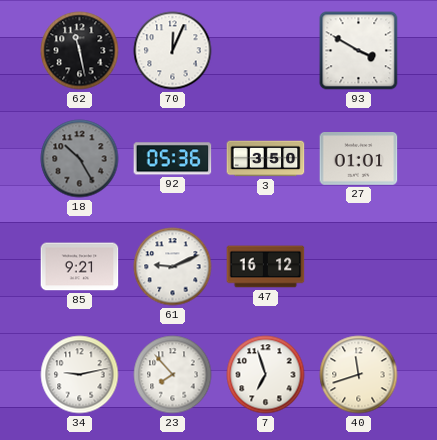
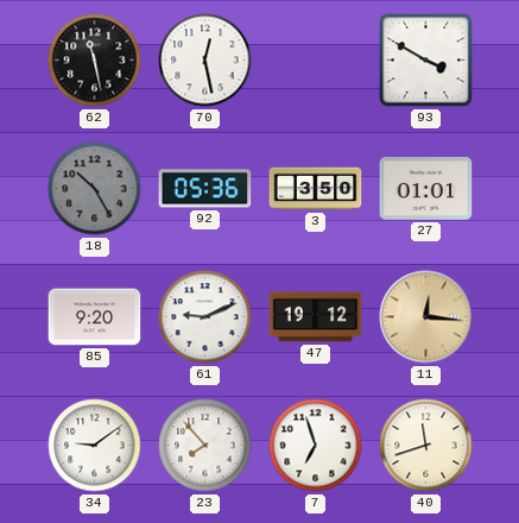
70: 12:04 -> 12:28
85: 9:21 -> 9:20
47: 16:12 -> 19:12
11: none -> 12:16
34: 9:13 -> 9:09
